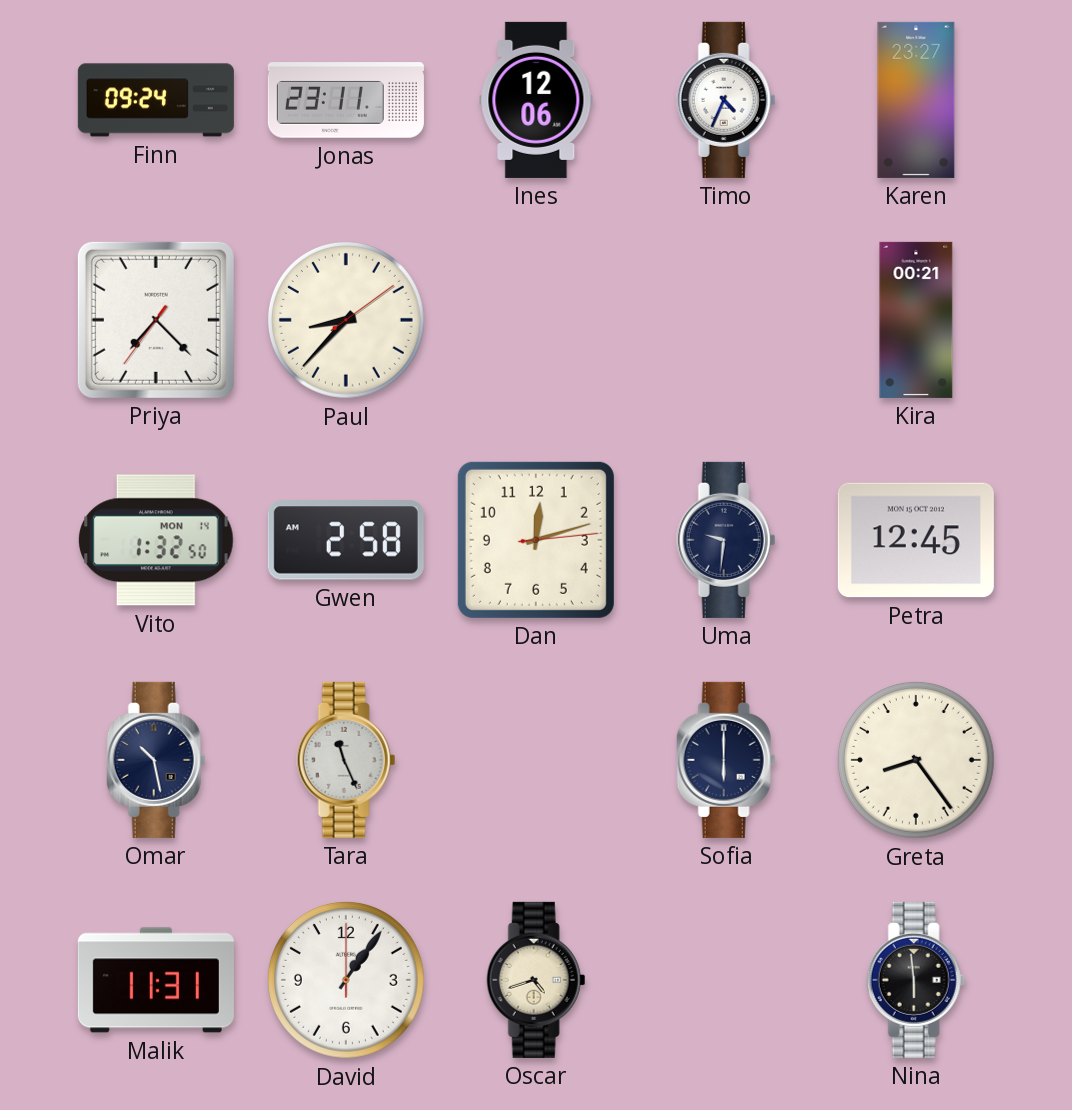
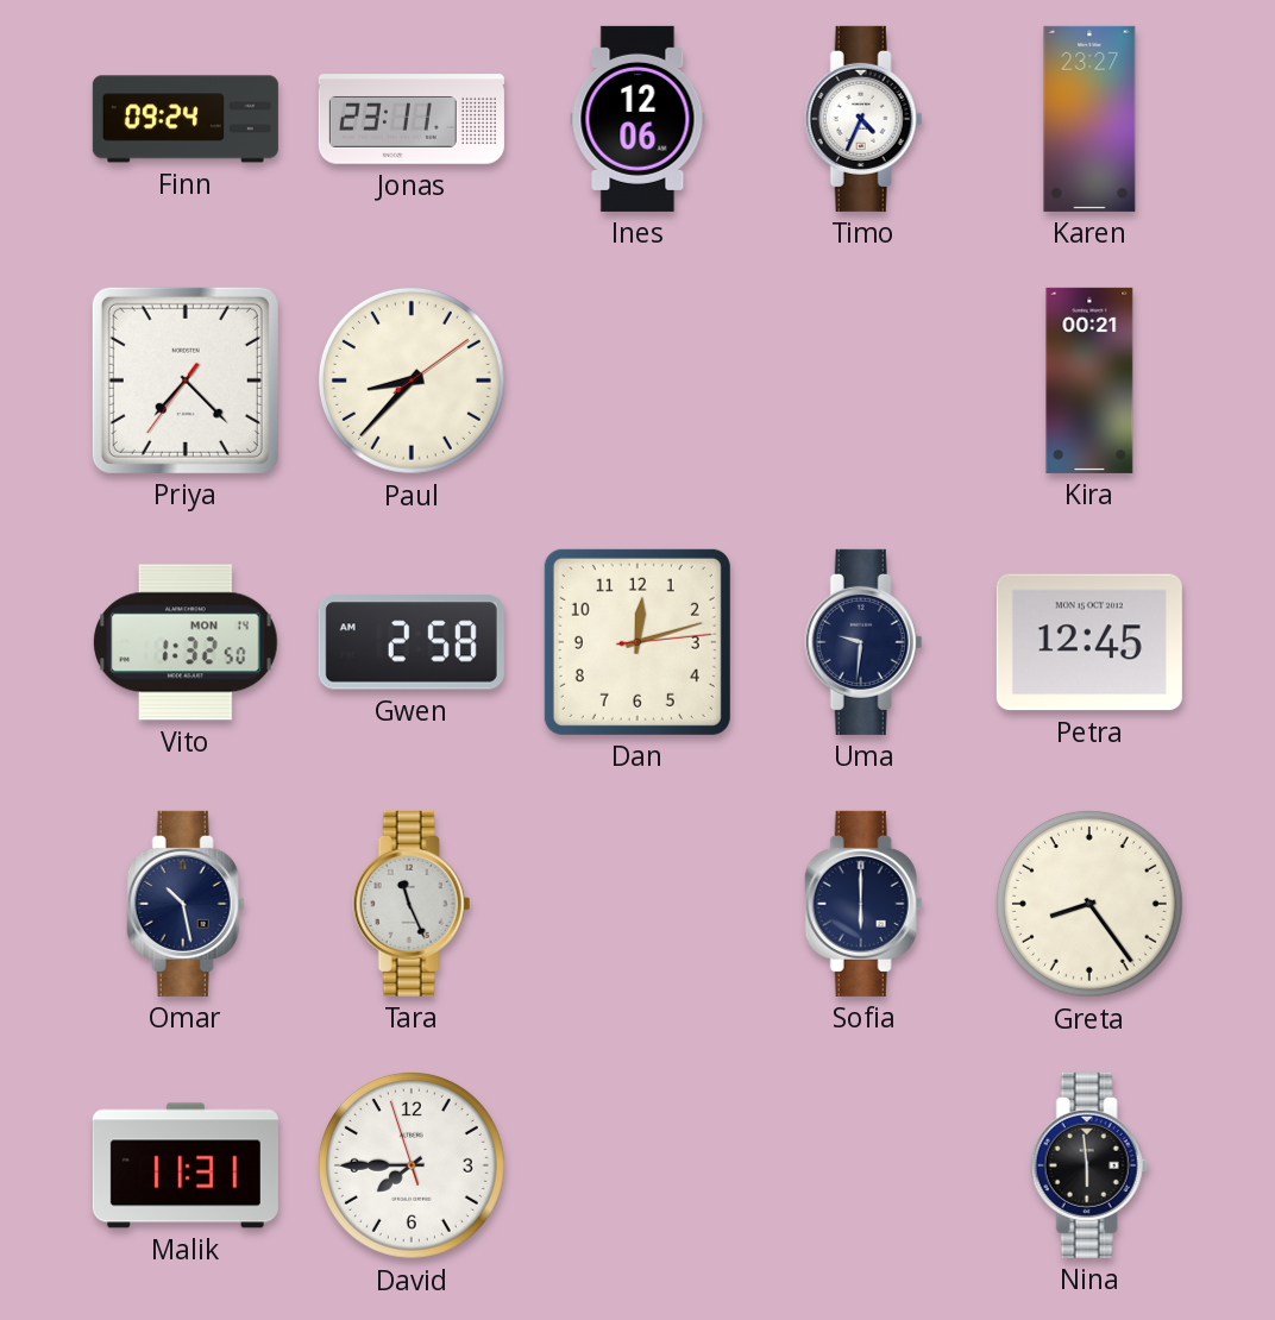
David: 1:06 -> 7:44
Oscar: 4:42 -> none
